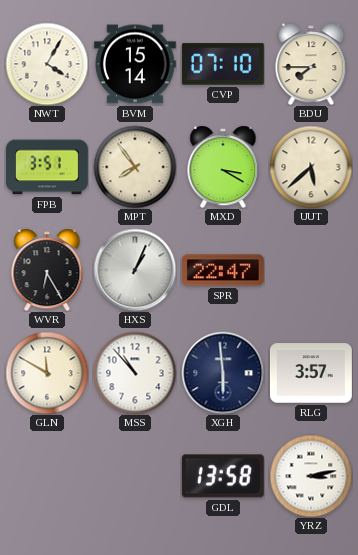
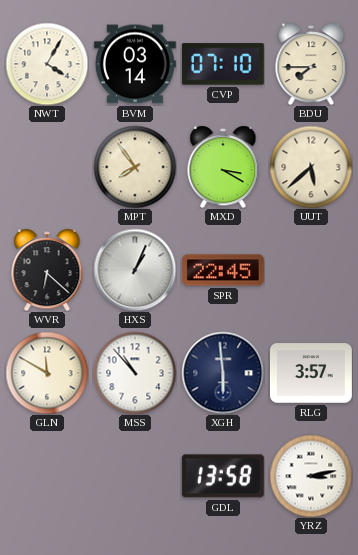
BVM: 15:14 -> 03:14
FPB: 3:51 -> none
WVR: 6:25 -> 6:22
SPR: 22:47 -> 22:45
